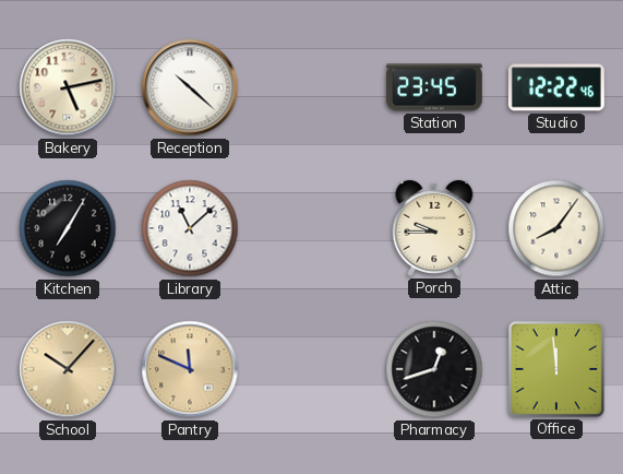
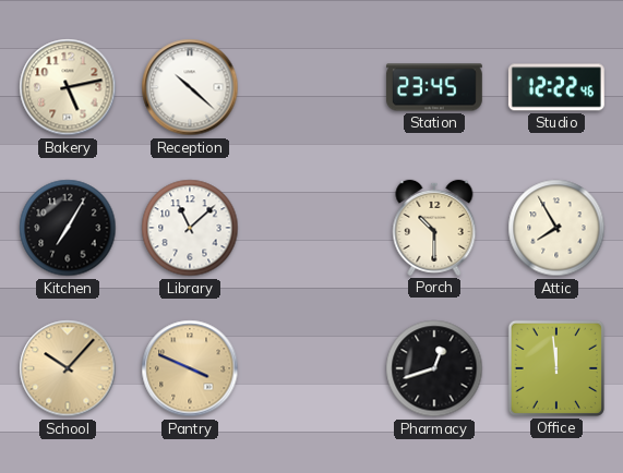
Porch: 9:45 -> 10:30
Attic: 8:06 -> 7:55
Pantry: 11:49 -> 3:49
